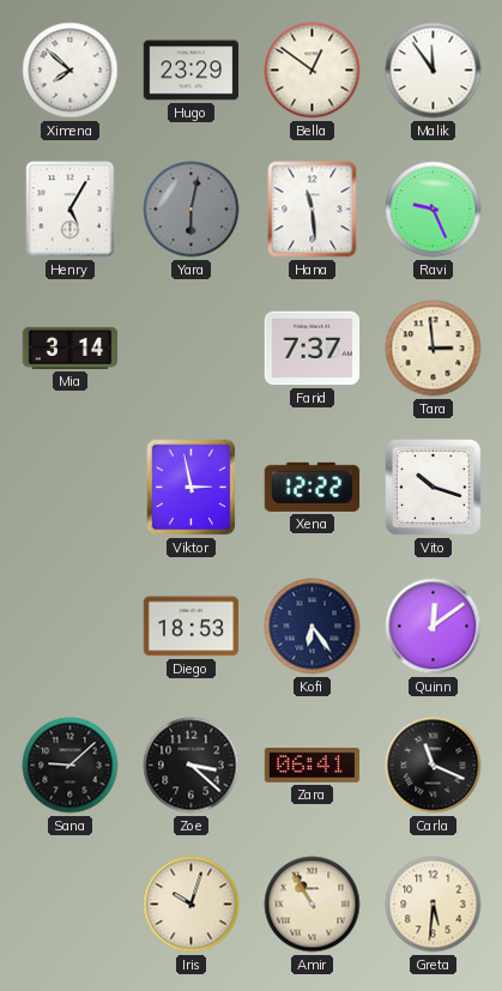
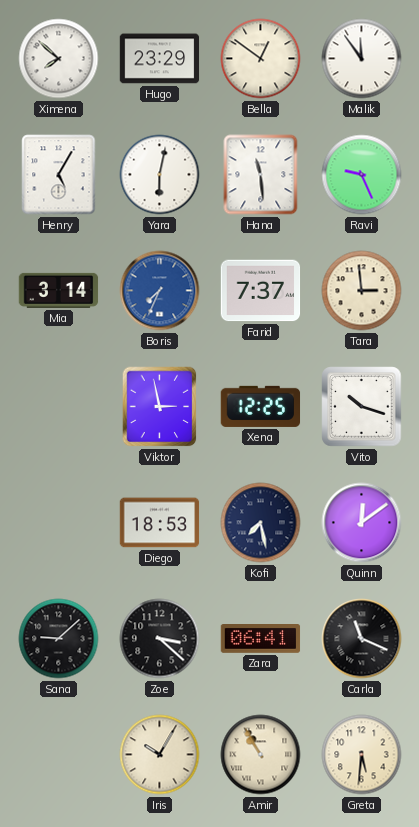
Yara dial: grey -> white
Boris: none -> 7:34
Xena: 12:22 -> 12:25
Kofi: 6:24 -> 7:28
Iris: 10:03 -> 10:05
